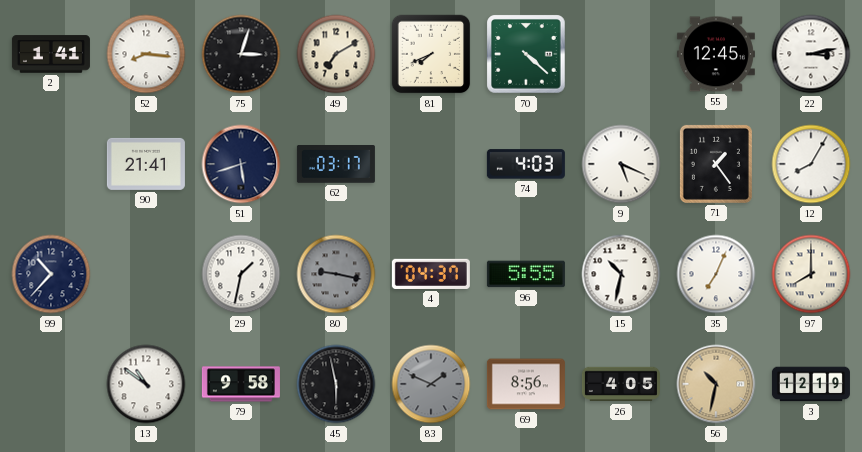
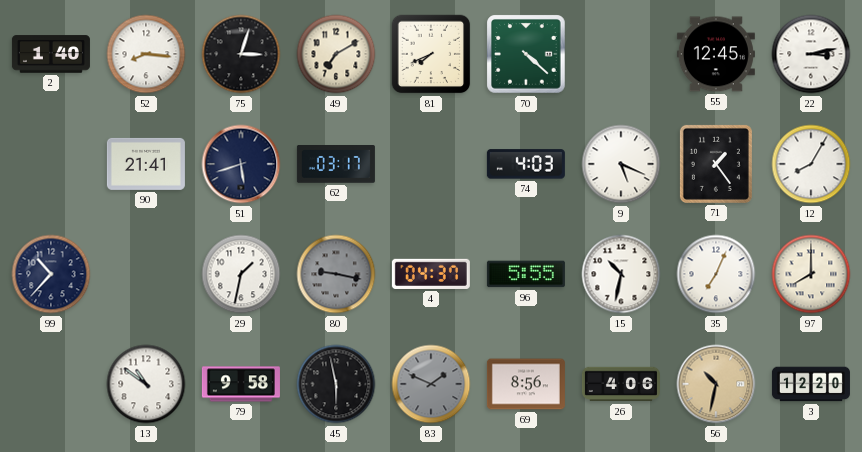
2: 1:41 -> 1:40
26: 4:05 -> 4:06
3: 12:19 -> 12:20
